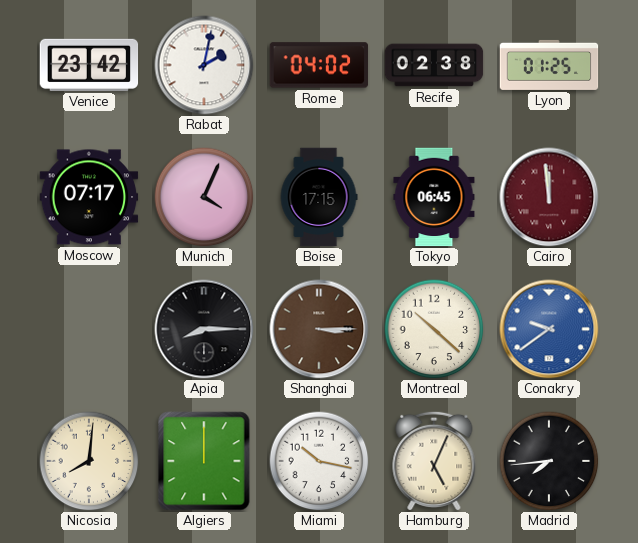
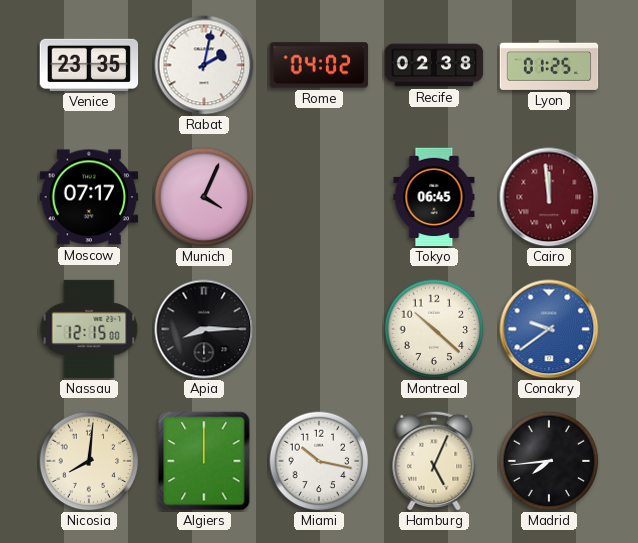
Venice: 23:42 -> 23:35
Boise: 17:15 -> none
Nassau: none -> 12:15
Shanghai: 3:15 -> none
